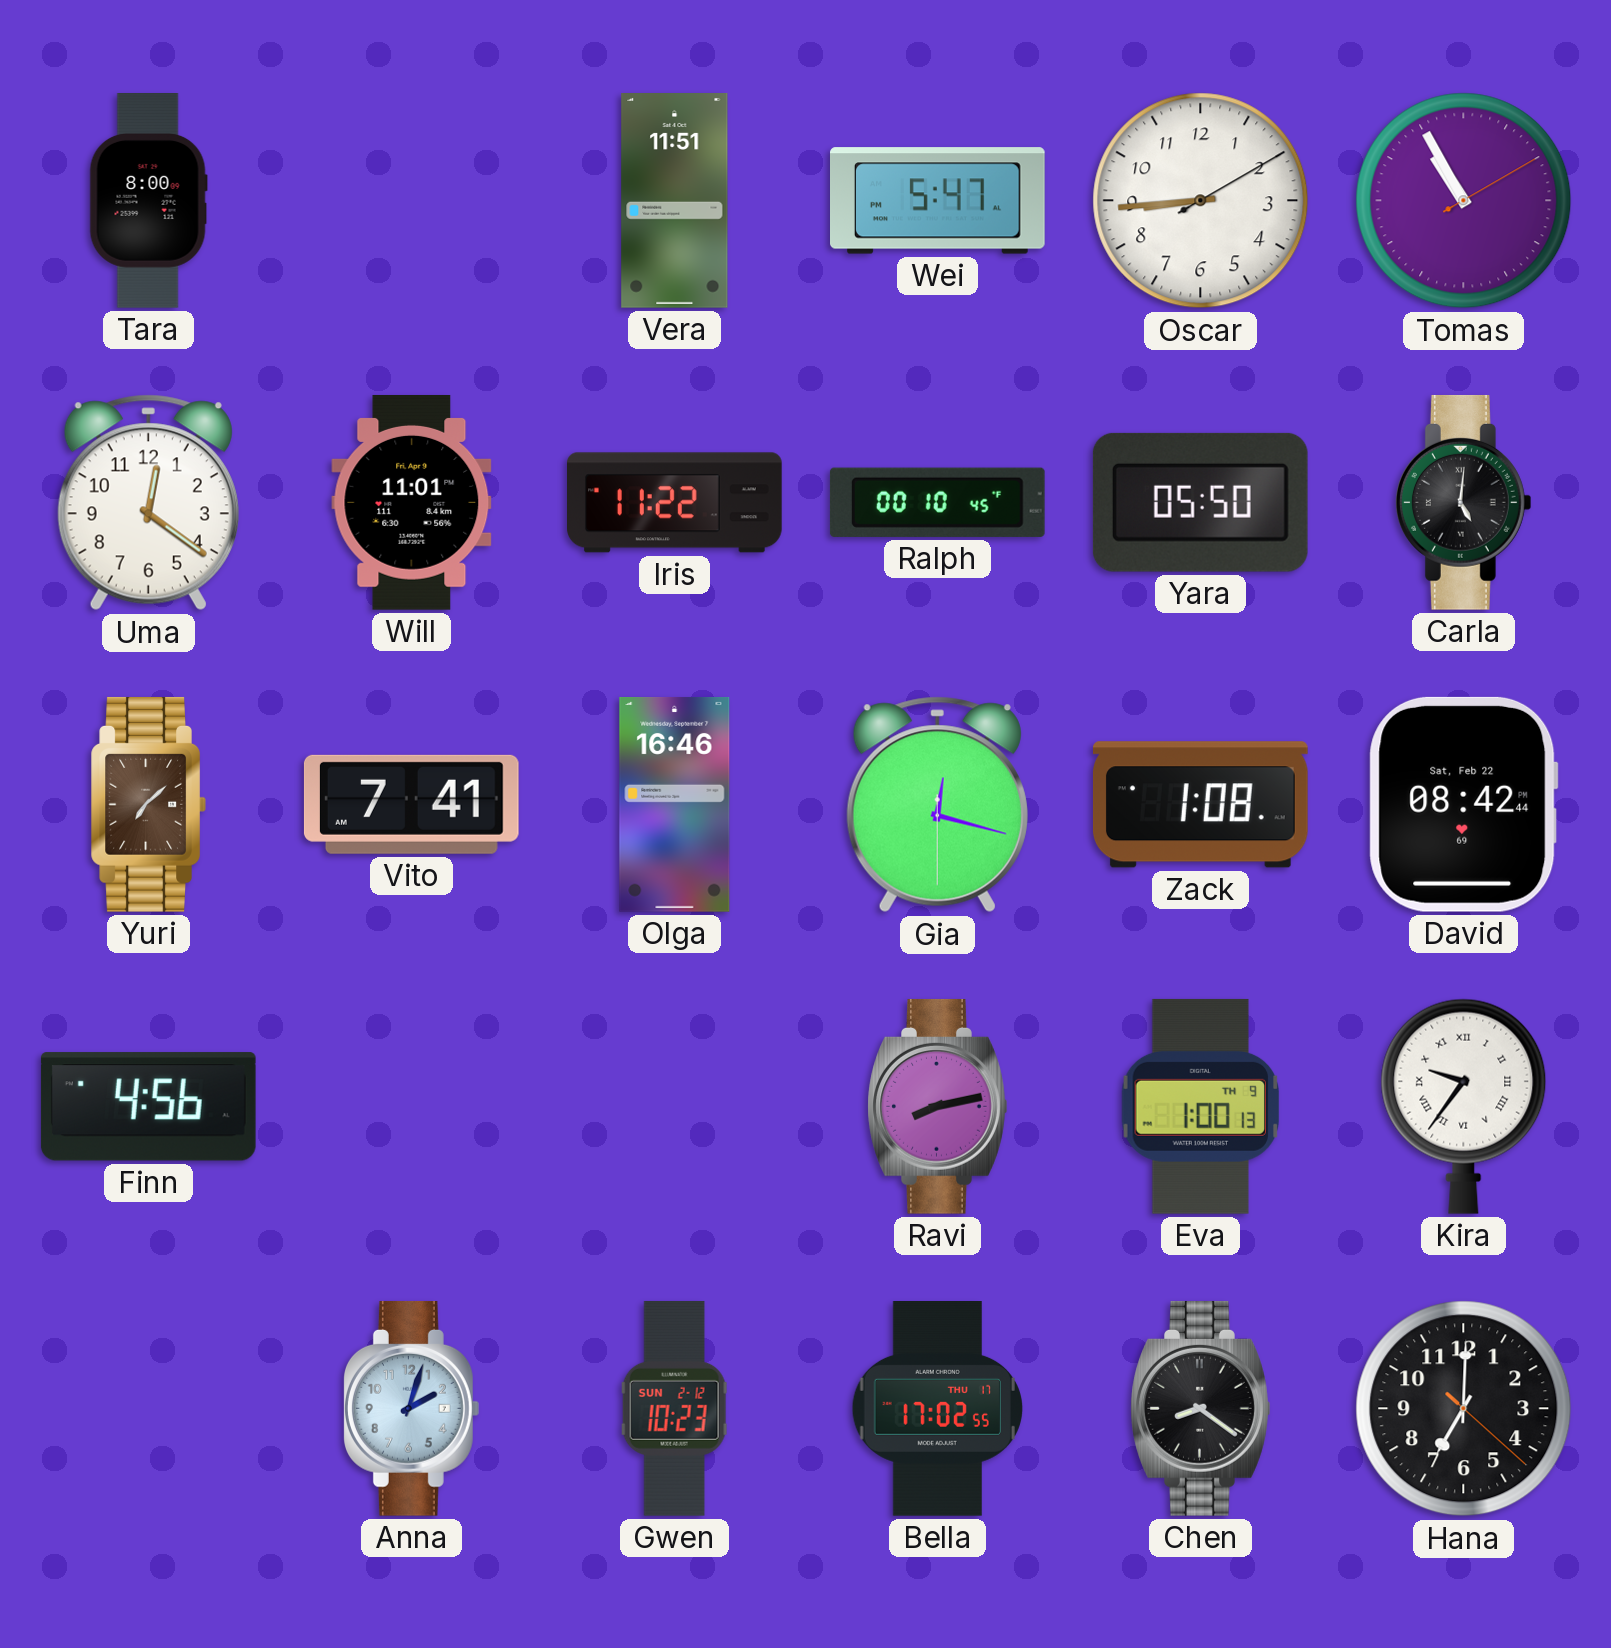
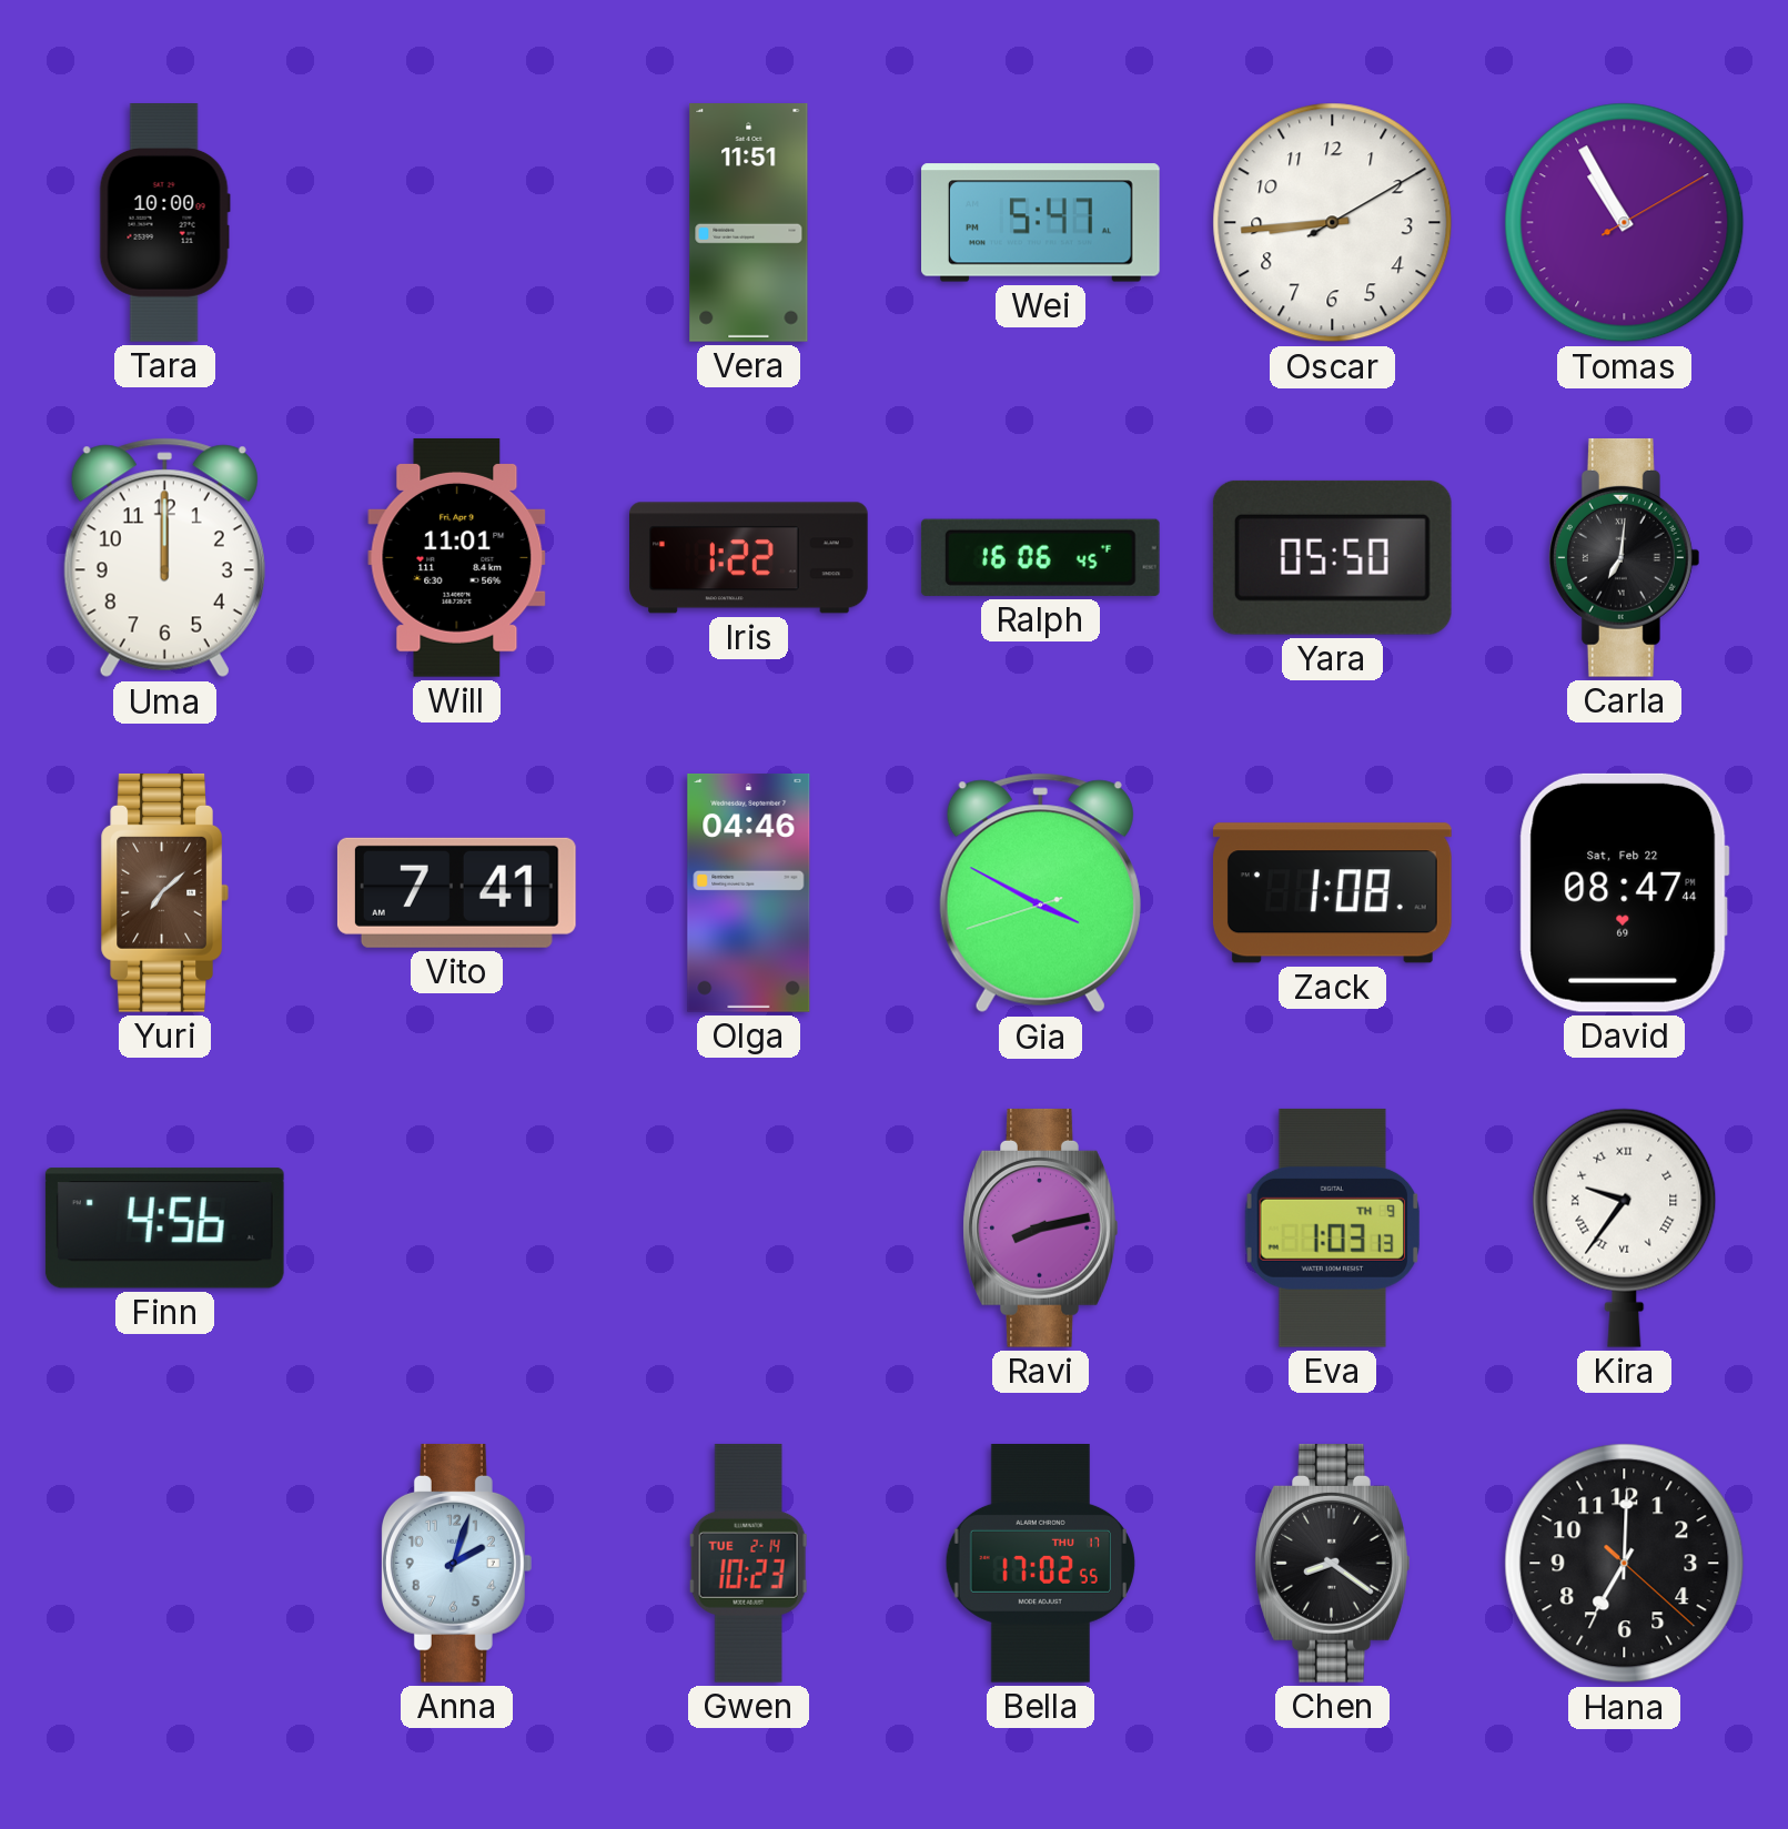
Tara: 8:00 -> 10:00
Uma: 12:21 -> 12:00
Iris: 11:22 -> 1:22
Ralph: 00:10 -> 16:06
Carla: 5:01 -> 7:01
Olga: 16:46 -> 04:46
Gia: 12:17 -> 3:49
David: 08:42 -> 08:47
Eva: 1:00 -> 1:03
Gwen date: SUN 2-12 -> TUE 2-14
